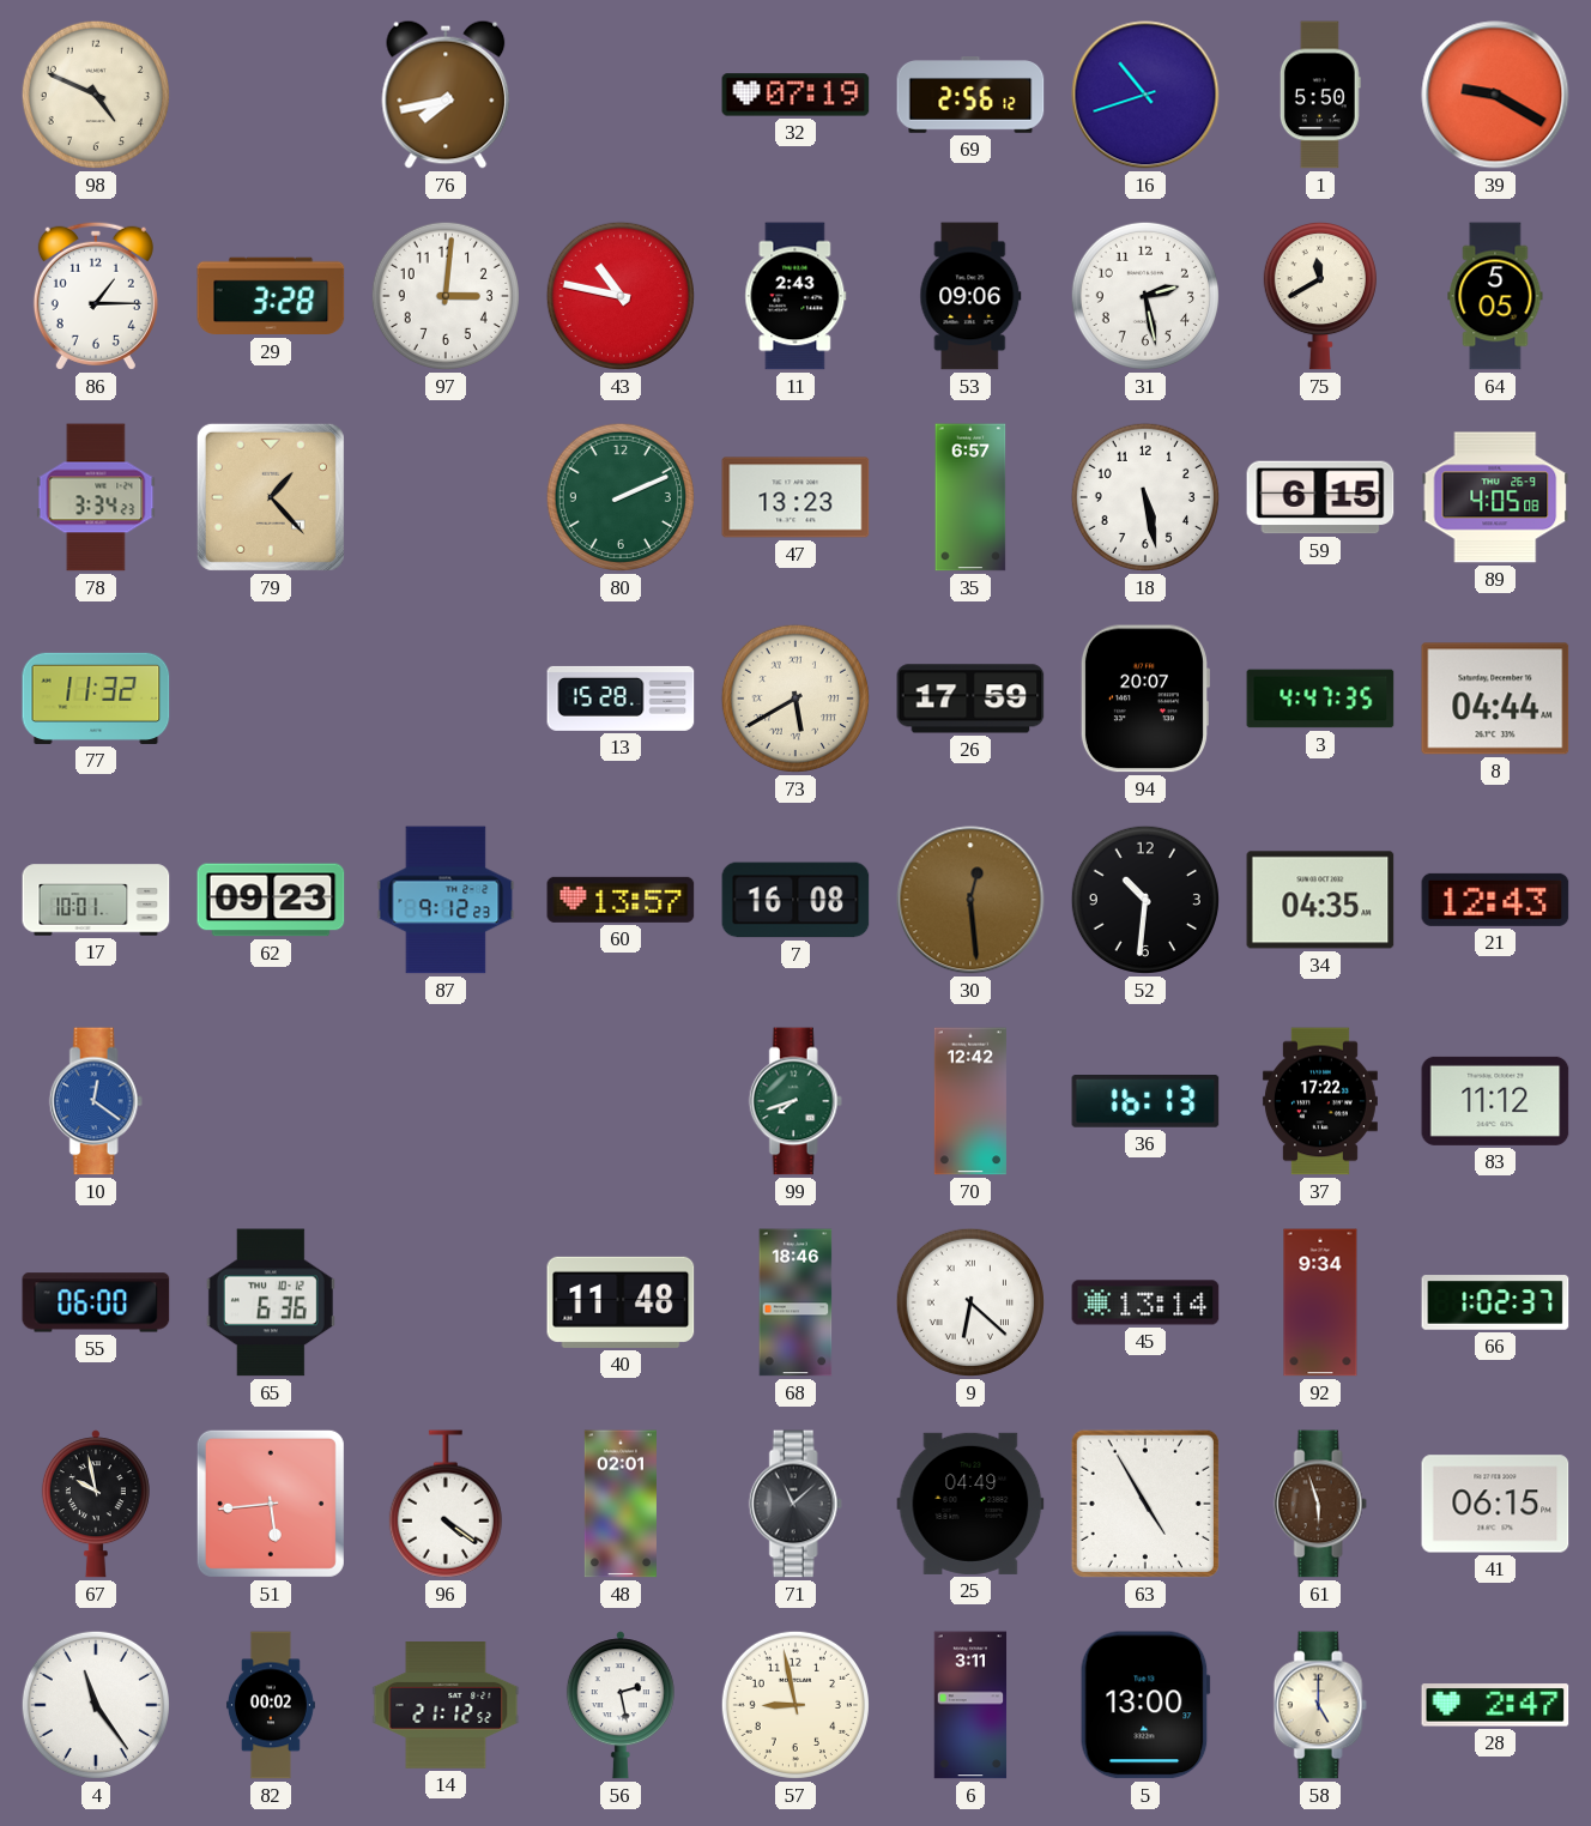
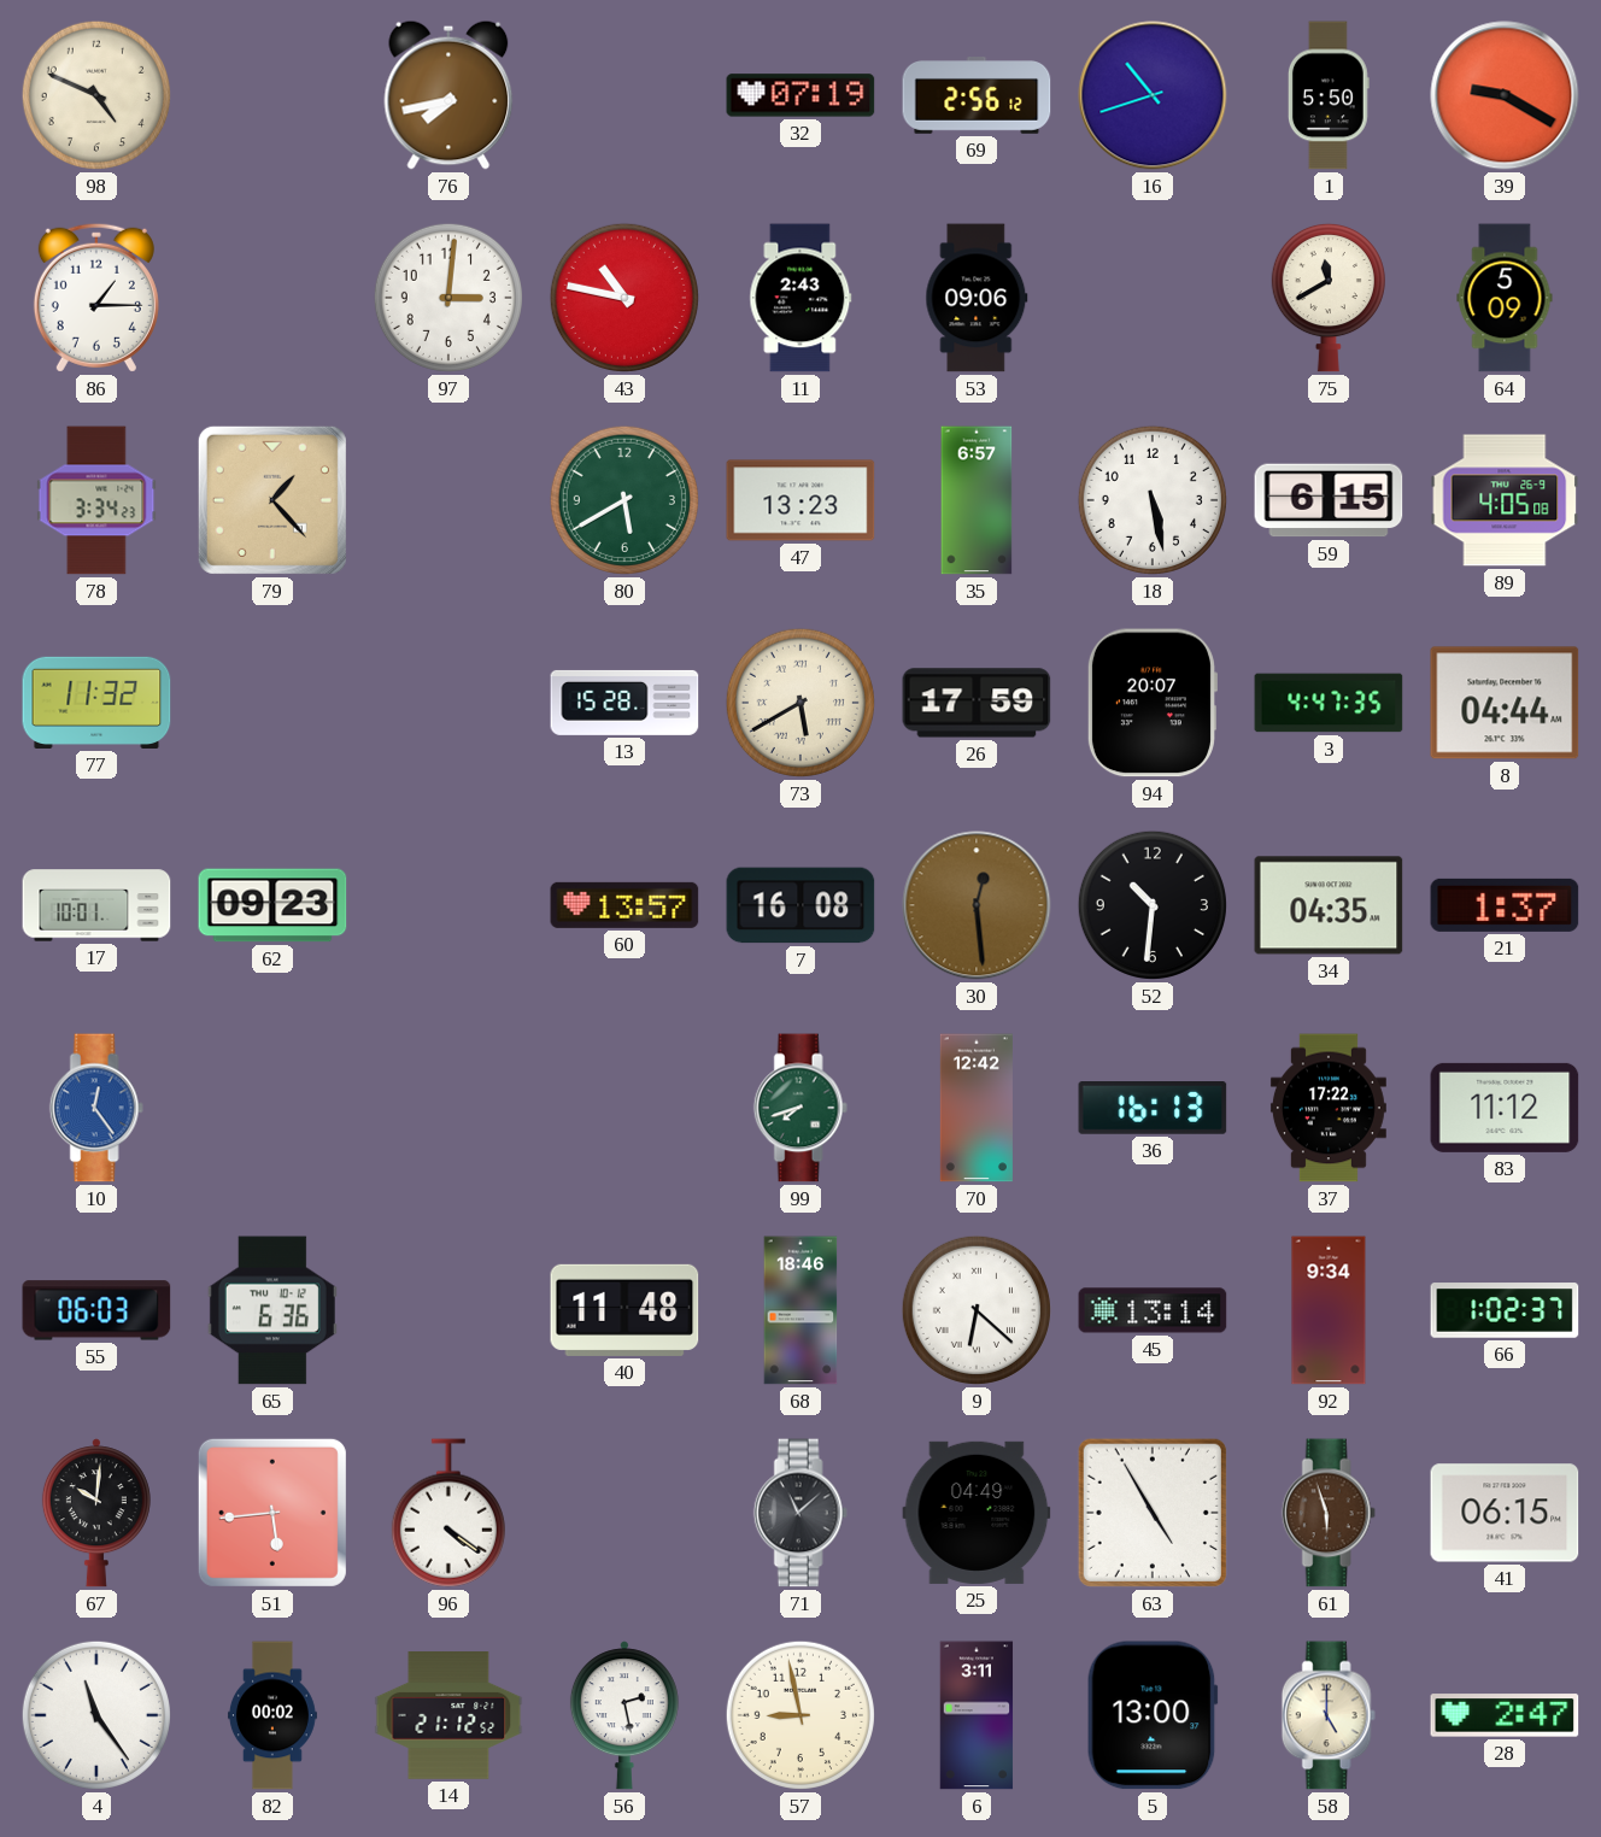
29: 3:28 -> none
31: 2:28 -> none
64: 5:05 -> 5:09
80: 2:11 -> 5:40
87: 9:12 -> none
21: 12:43 -> 1:37
10: 12:21 -> 12:24
55: 06:00 -> 06:03
67: 9:58 -> 10:01
48: 02:01 -> none
